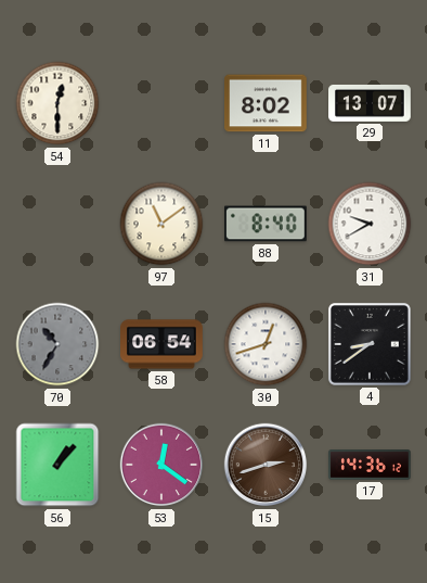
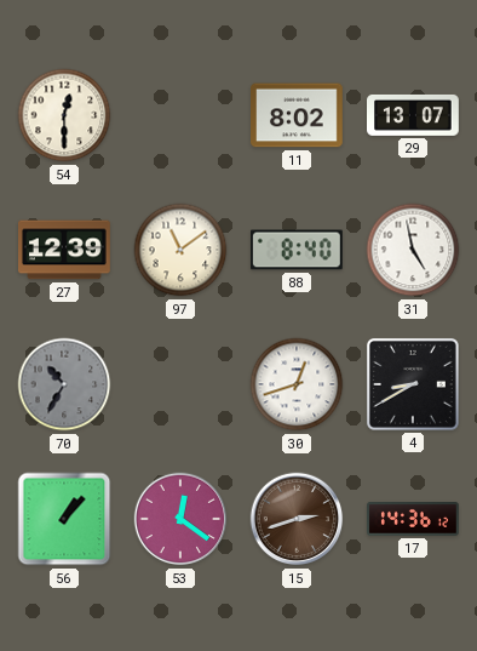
27: none -> 12:39
31: 9:40 -> 4:58
58: 06:54 -> none
4: 8:39 -> 8:40
